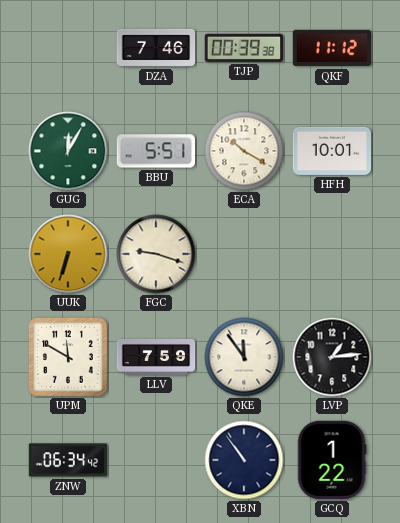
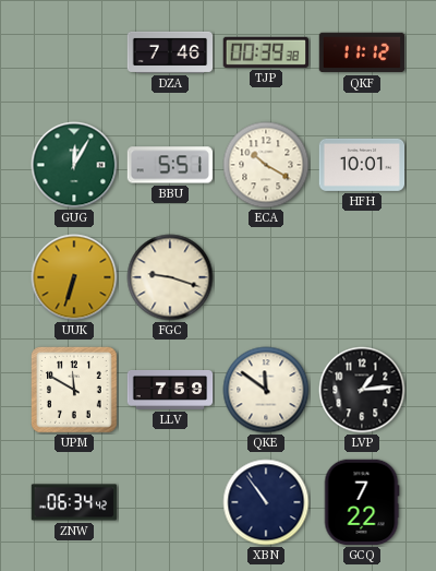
QKE: 11:54 -> 11:51
GCQ: 1:22 -> 7:22
